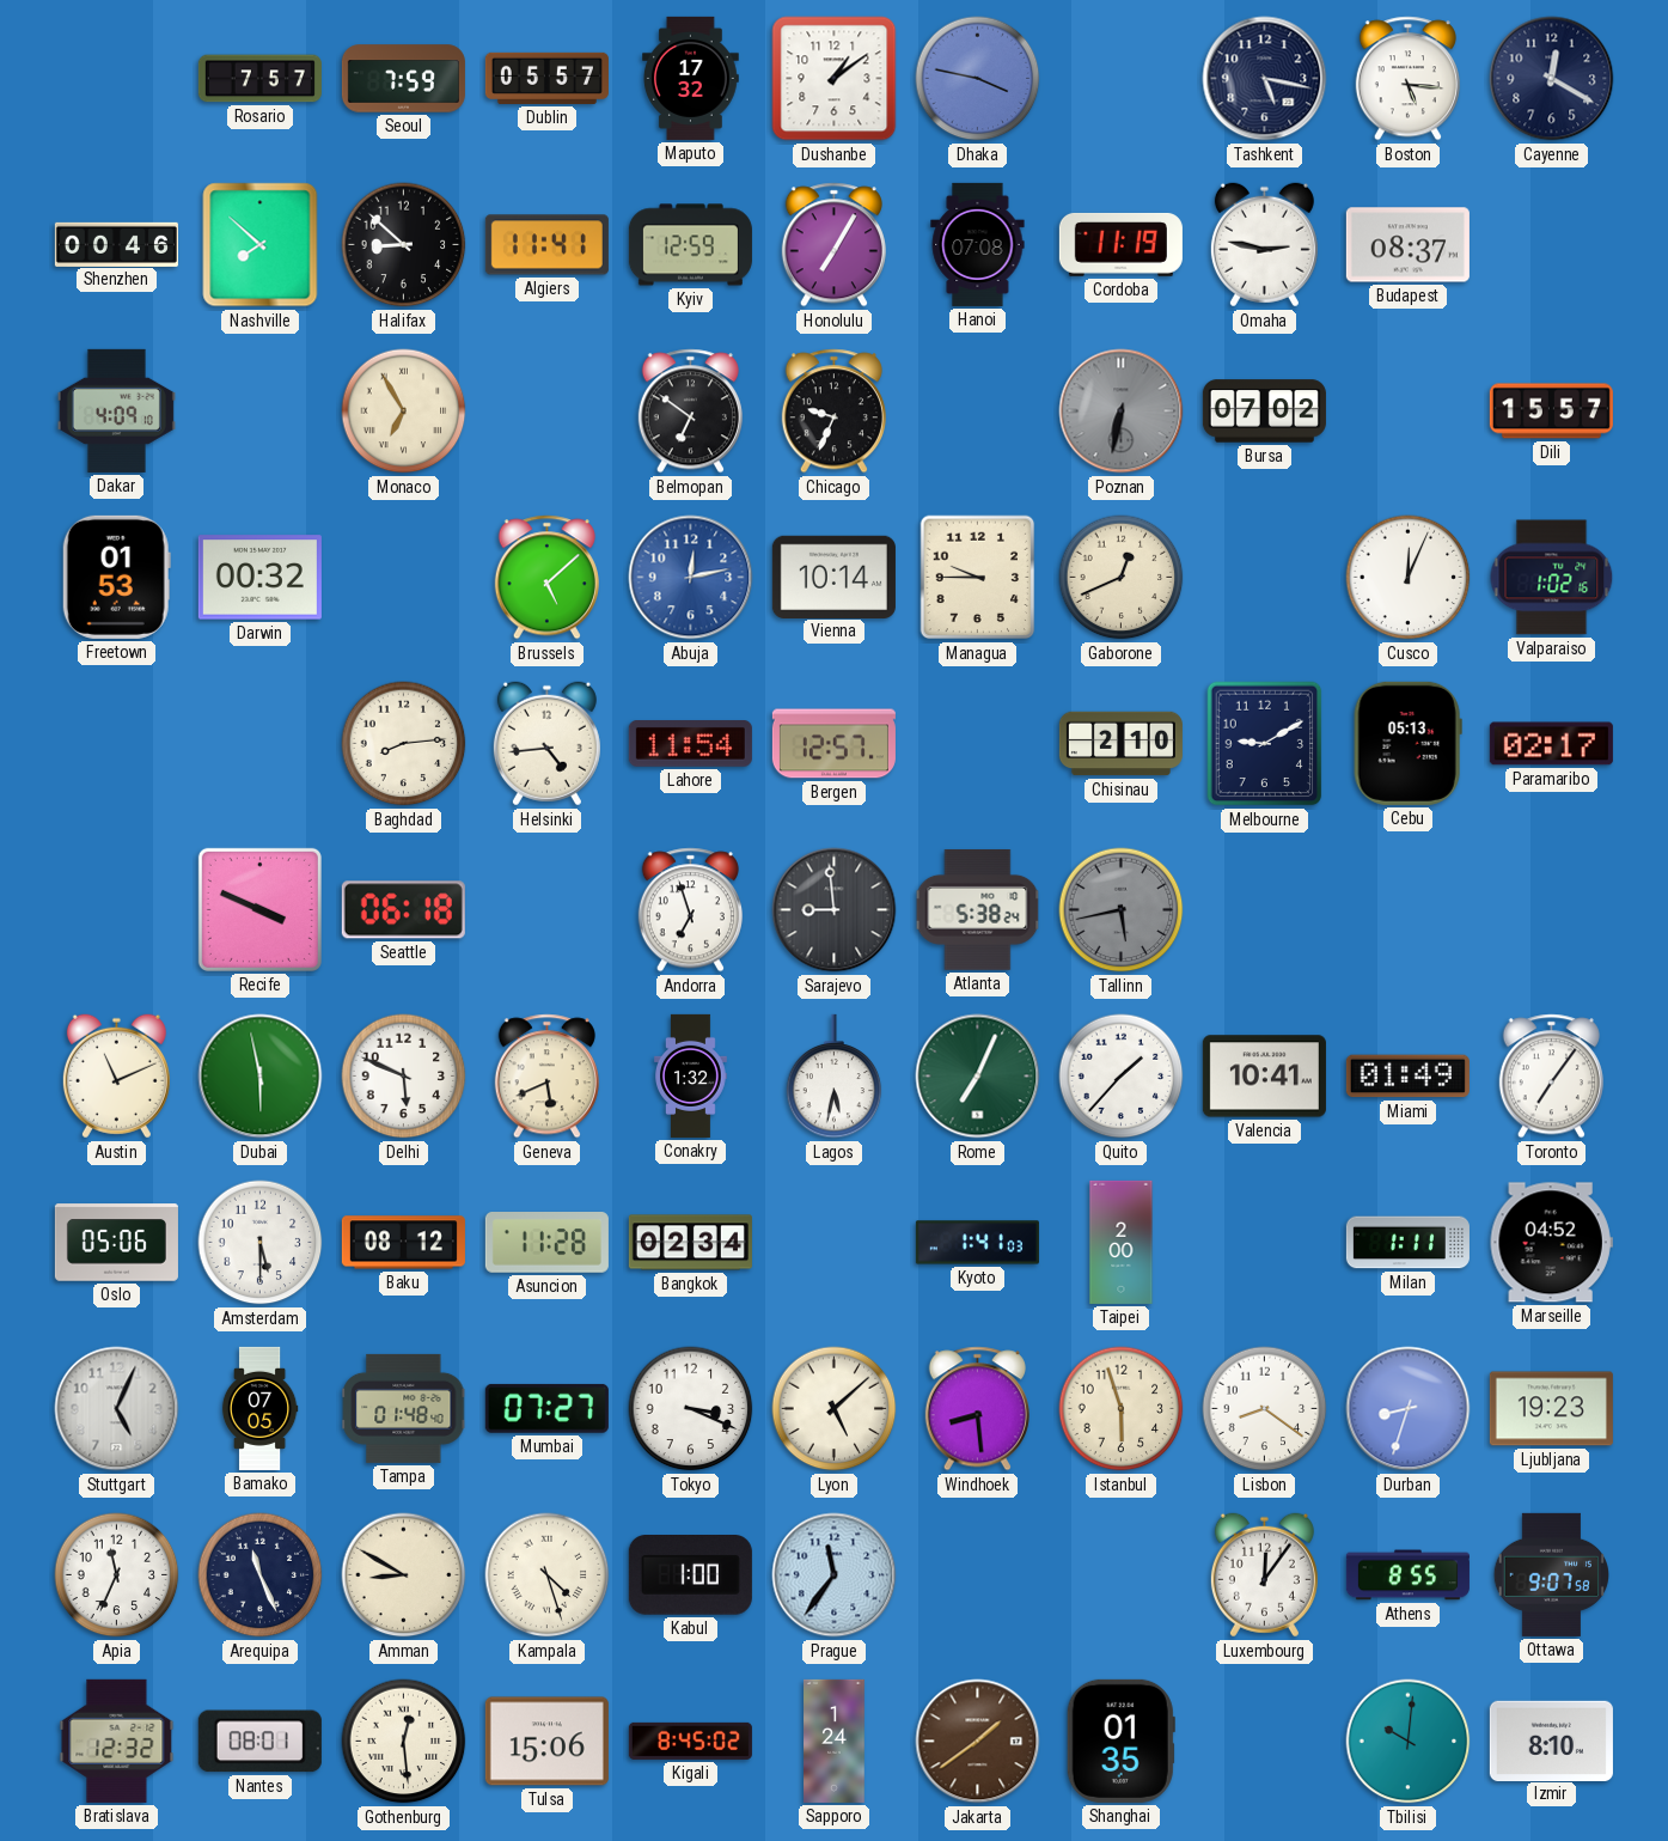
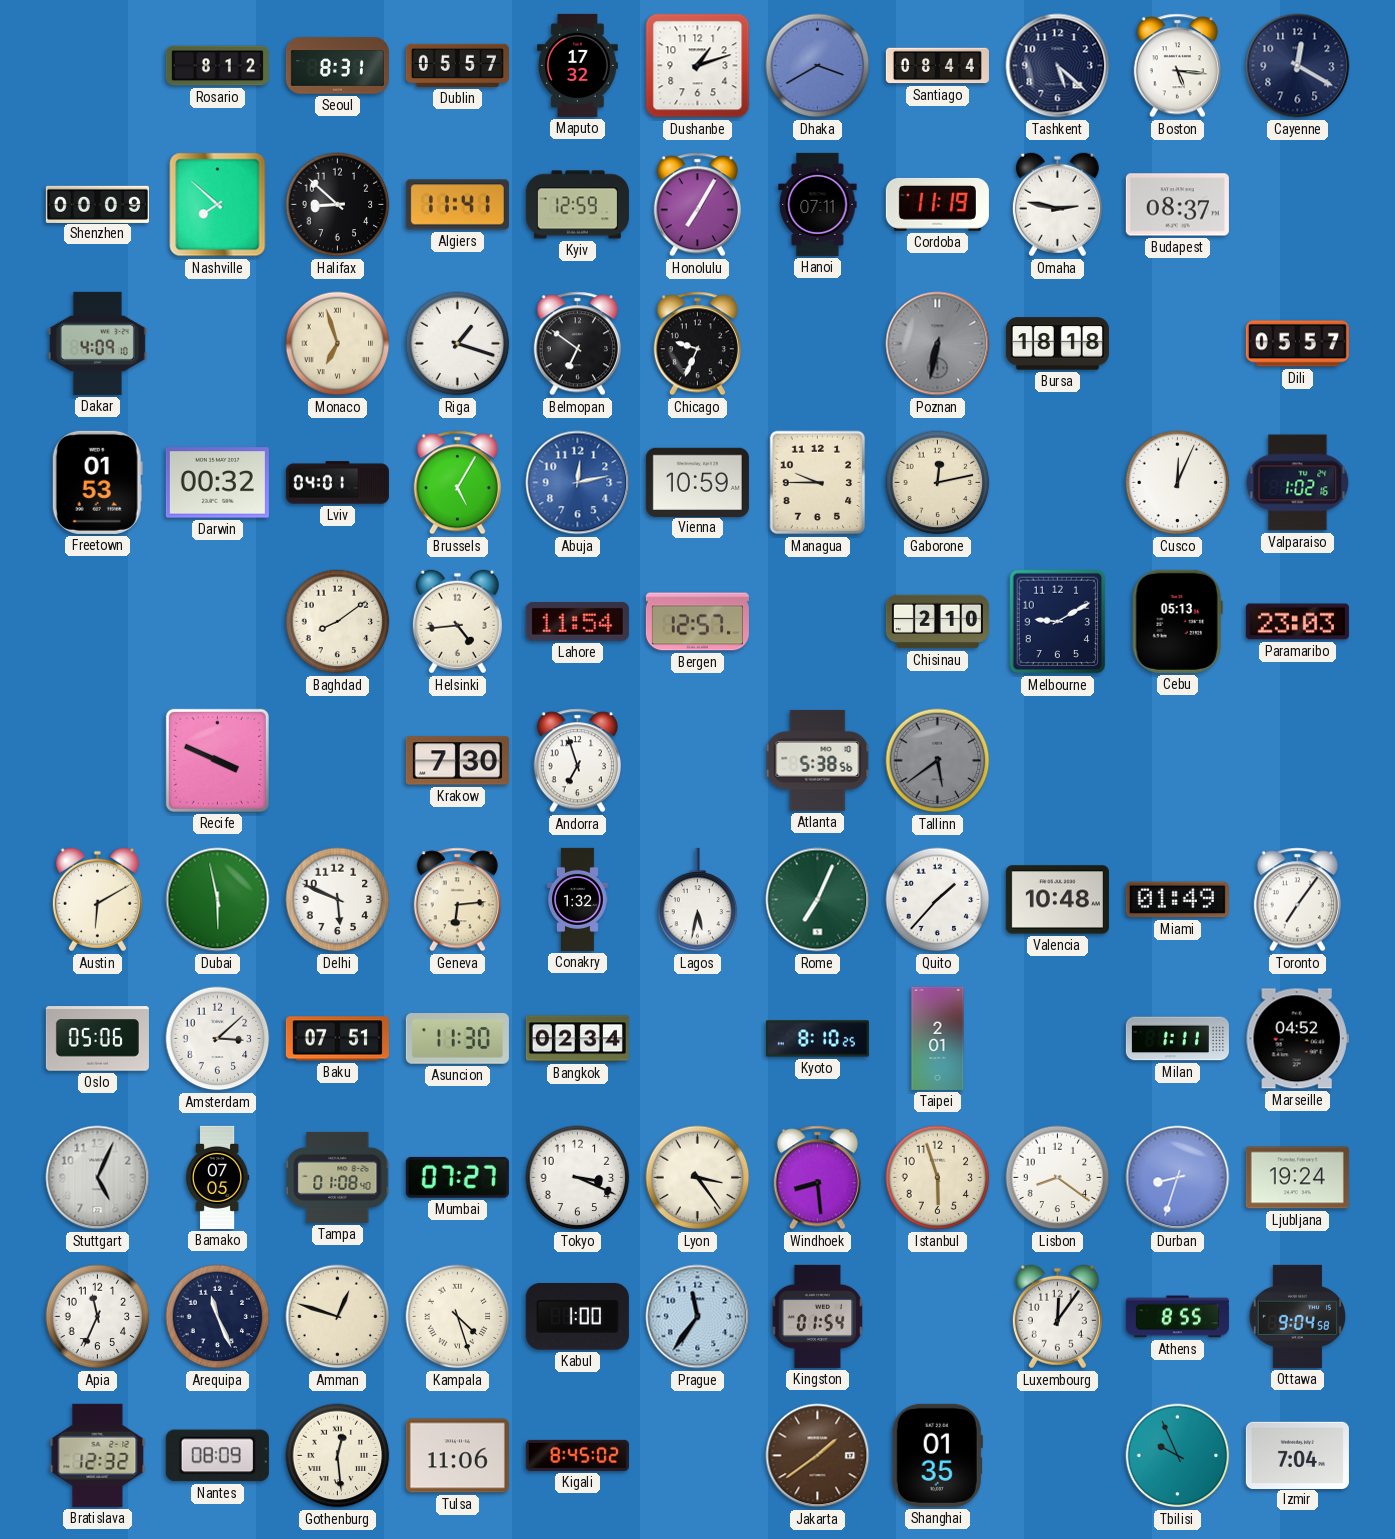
Rosario: 7:57 -> 8:12
Seoul: 7:59 -> 8:31
Dushanbe: 1:09 -> 1:12
Dhaka: 3:47 -> 3:40
Santiago: none -> 08:44
Tashkent: 5:17 -> 5:22
Shenzhen: 00:46 -> 00:09
Hanoi: 07:08 -> 07:11
Monaco: 6:55 -> 6:57
Riga: none -> 1:18
Bursa: 07:02 -> 18:18
Dili: 15:57 -> 05:57
Lviv: none -> 04:01
Brussels: 5:08 -> 5:05
Vienna: 10:14 -> 10:59
Gaborone: 12:41 -> 12:13
Baghdad: 8:14 -> 8:09
Paramaribo: 02:17 -> 23:03
Seattle: 06:18 -> none
Krakow: none -> 7:30
Sarajevo: 8:59 -> none
Atlanta: 5:38:24 -> 5:38:56
Tallinn: 5:43 -> 5:39
Austin: 11:11 -> 6:10
Geneva: 5:41 -> 6:14
Valencia: 10:41 -> 10:48
Amsterdam: 5:30 -> 3:08
Baku: 08:12 -> 07:51
Asuncion: 11:28 -> 11:30
Kyoto: 1:41 -> 8:10
Taipei: 2:00 -> 2:01
Tampa: 01:48 -> 01:08
Lyon: 5:08 -> 3:24
Ljubljana: 19:23 -> 19:24
Amman: 8:50 -> 12:48
Kingston: none -> 01:54
Ottawa: 9:07 -> 9:04
Nantes: 08:01 -> 08:09
Tulsa: 15:06 -> 11:06
Sapporo: 1:24 -> none
Tbilisi: 10:01 -> 9:56
Izmir: 8:10 -> 7:04
